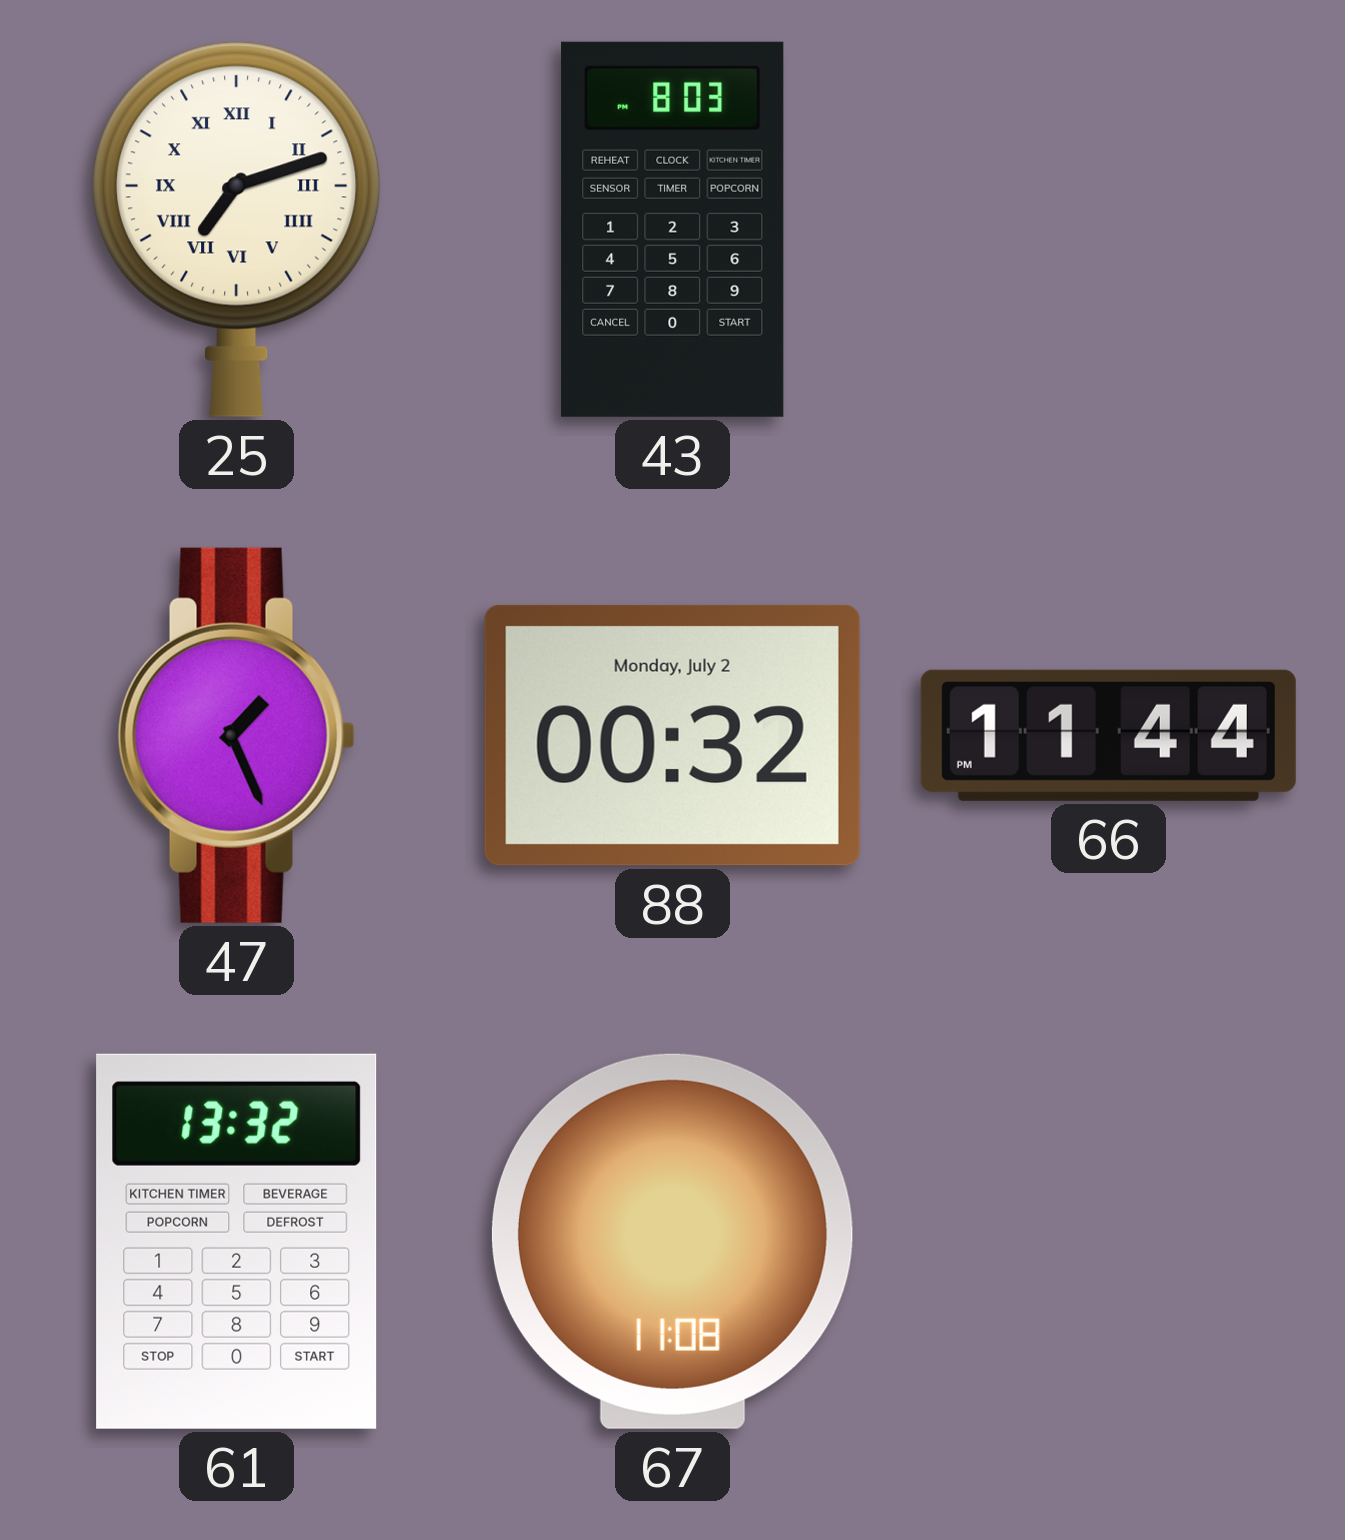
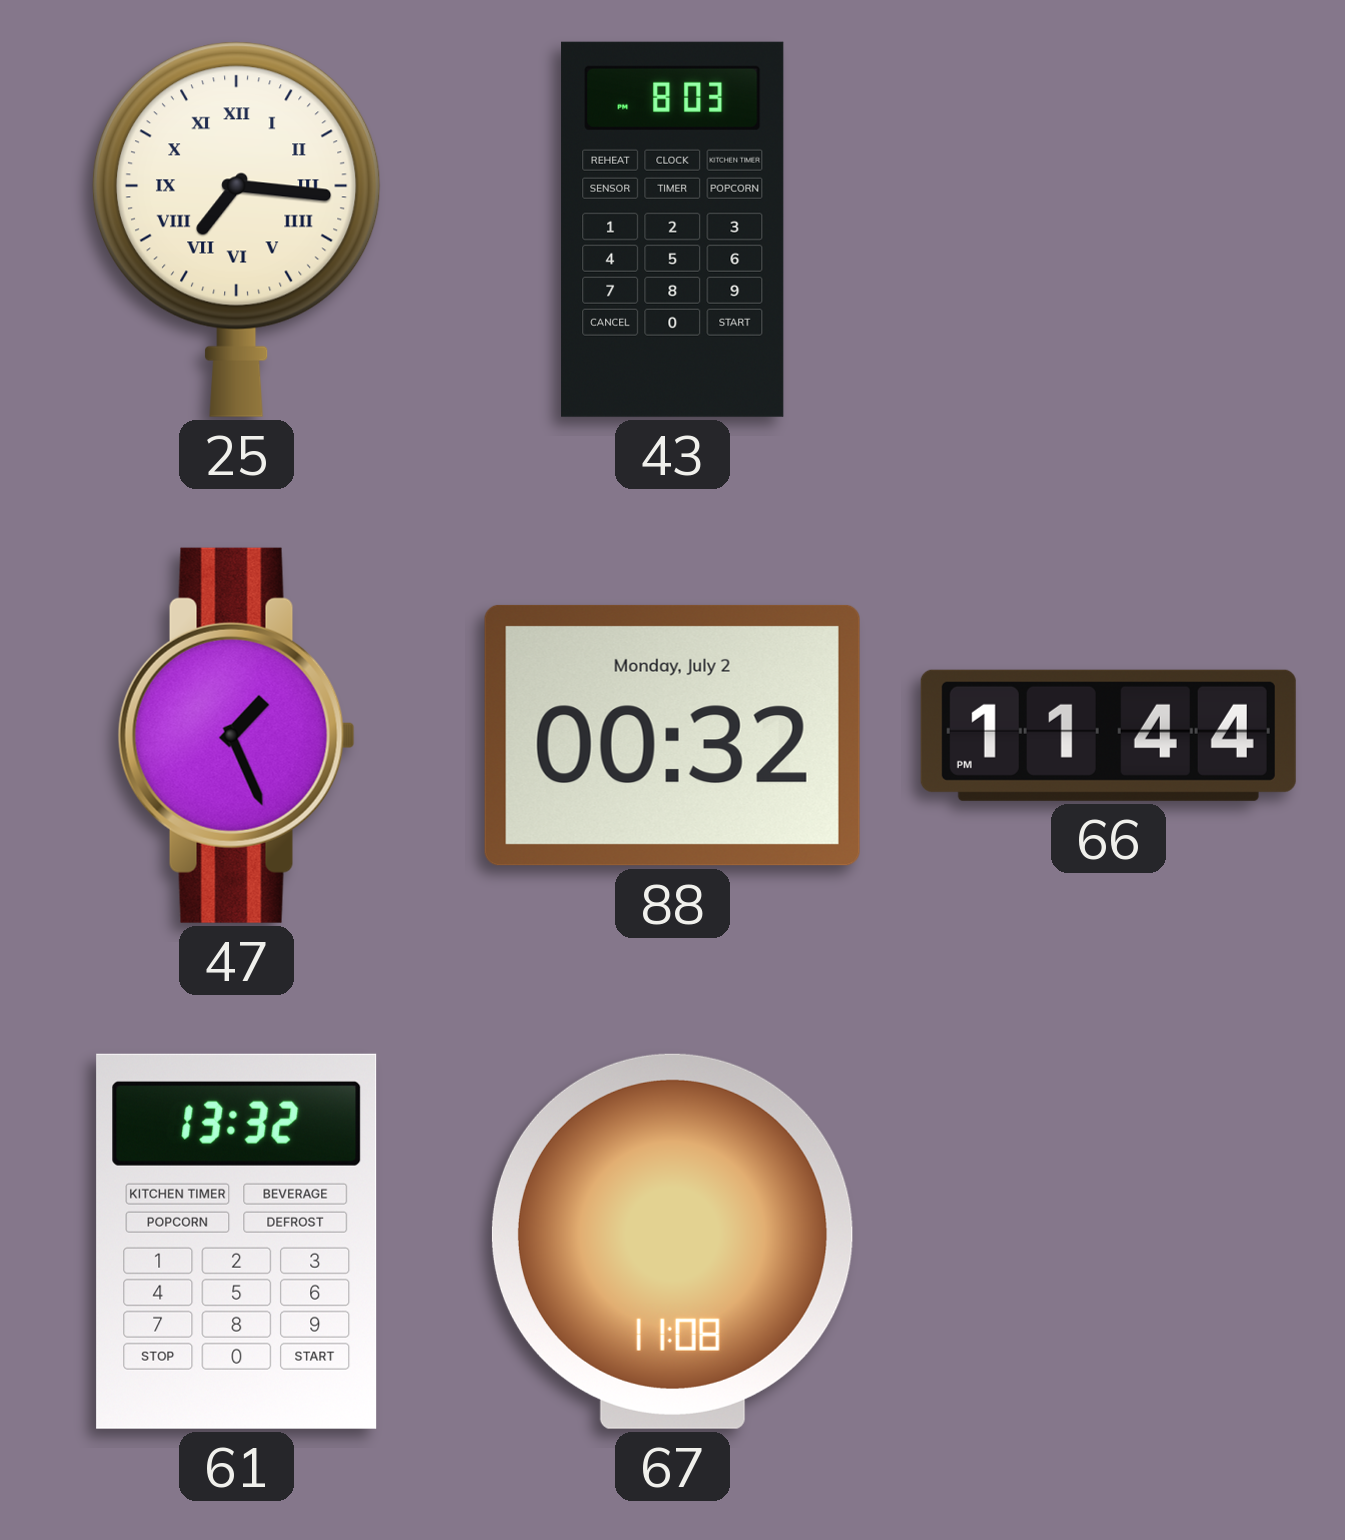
25: 7:12 -> 7:16
